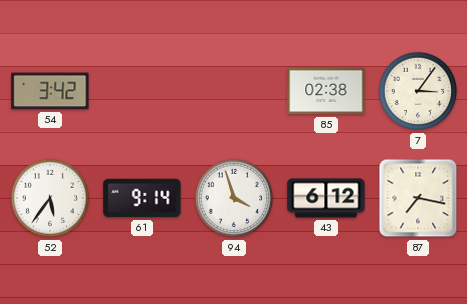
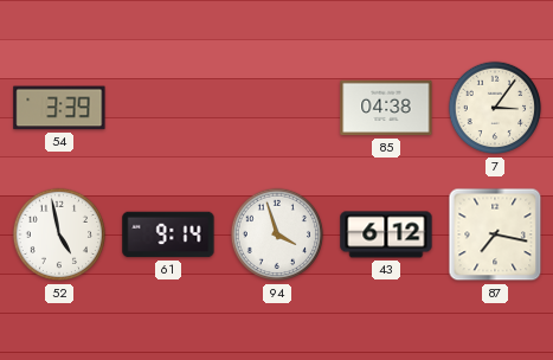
54: 3:42 -> 3:39
85: 02:38 -> 04:38
52: 5:36 -> 4:58
